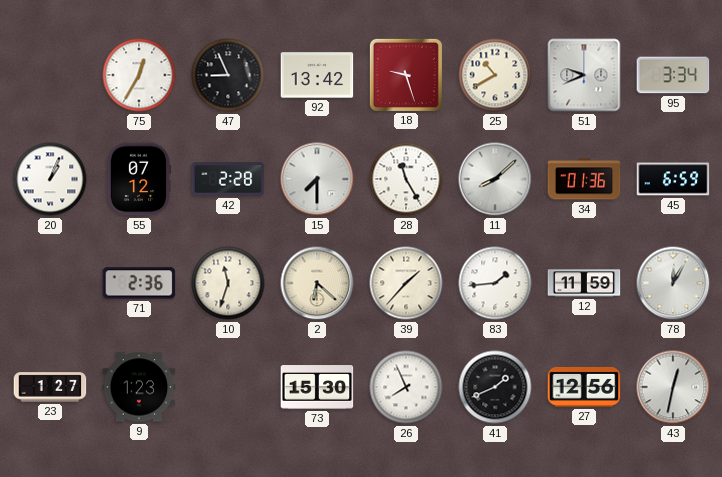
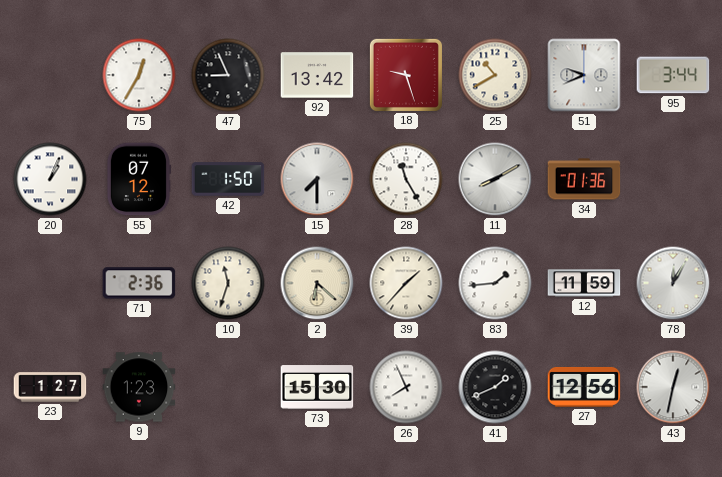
95: 3:34 -> 3:44
42: 2:28 -> 1:50
11: 8:08 -> 8:10
45: 6:59 -> none
